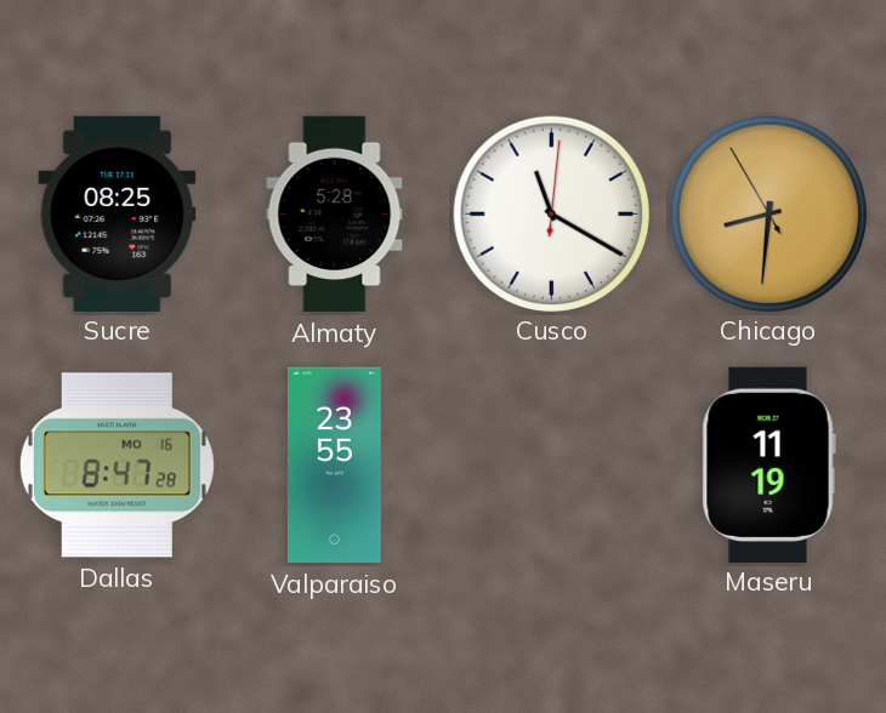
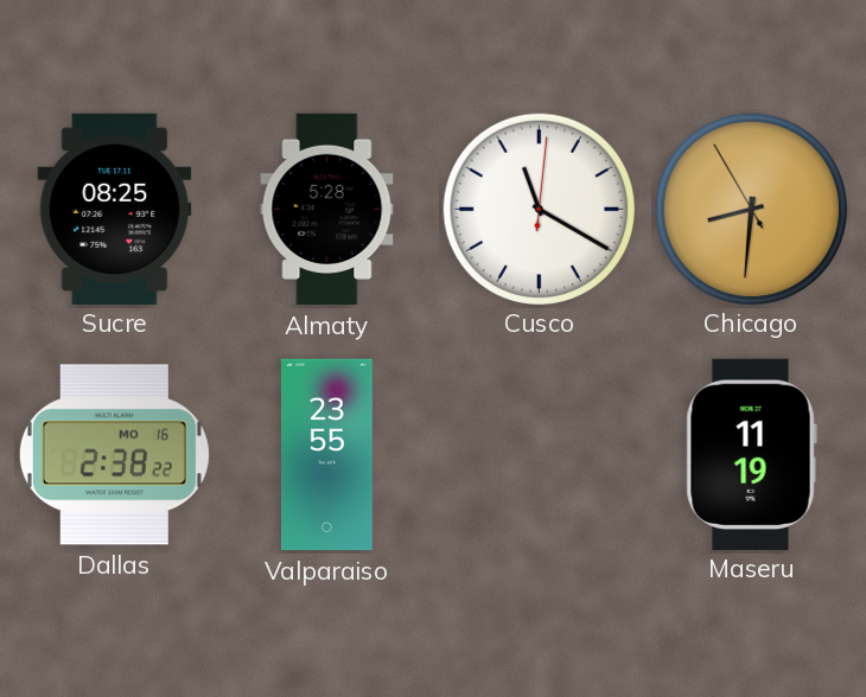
Dallas: 8:47 -> 2:38
